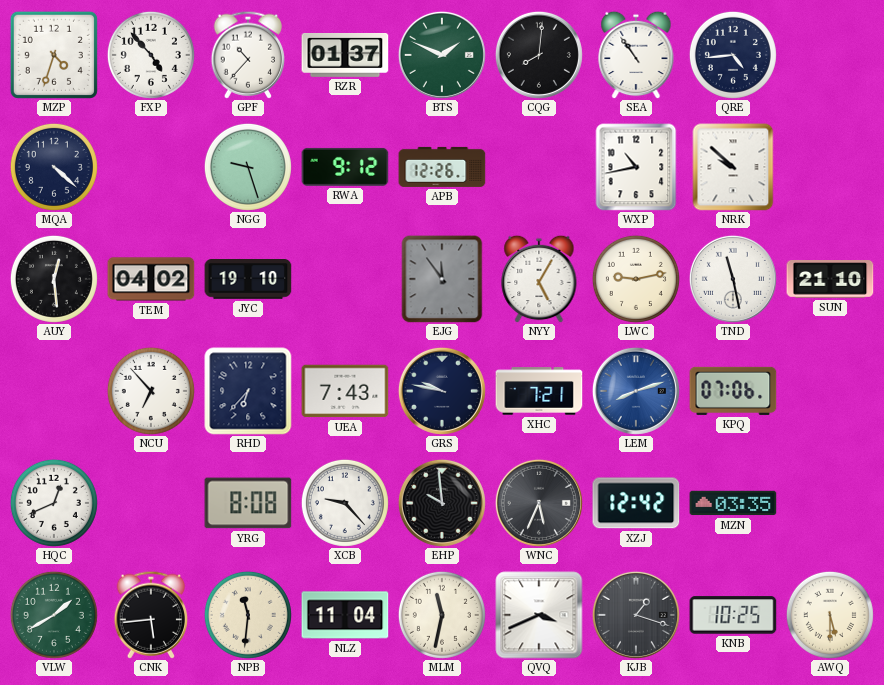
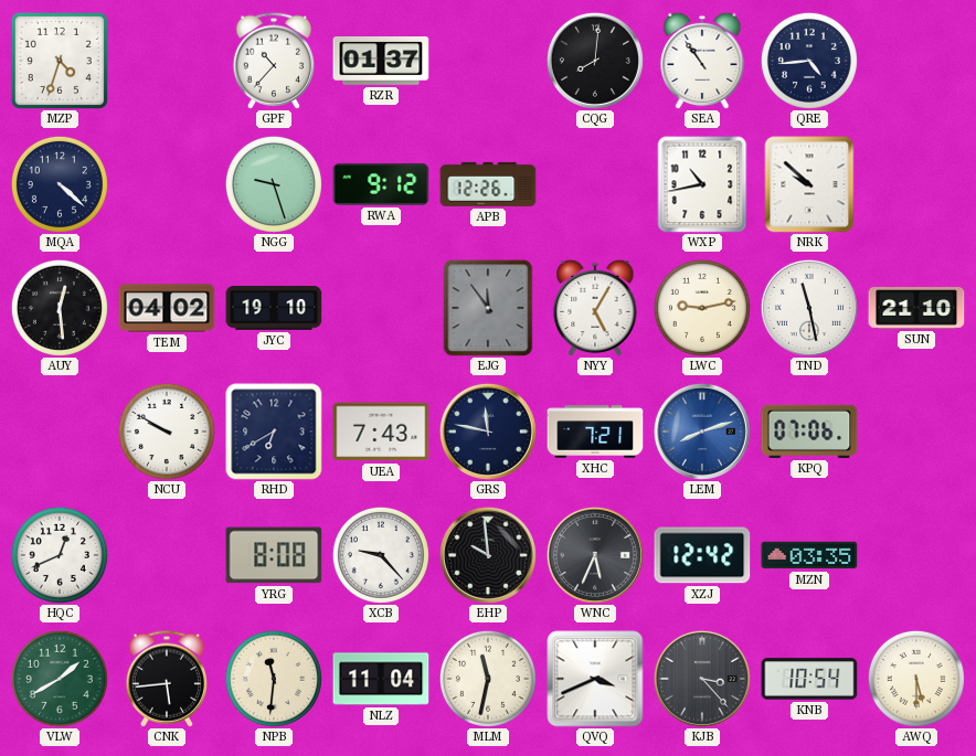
FXP: 4:53 -> none
BTS: 1:49 -> none
NCU: 6:53 -> 9:50
RHD: 6:37 -> 6:40
GRS: 9:47 -> 11:47
KJB: 1:18 -> 3:23
KNB: 10:25 -> 10:54
